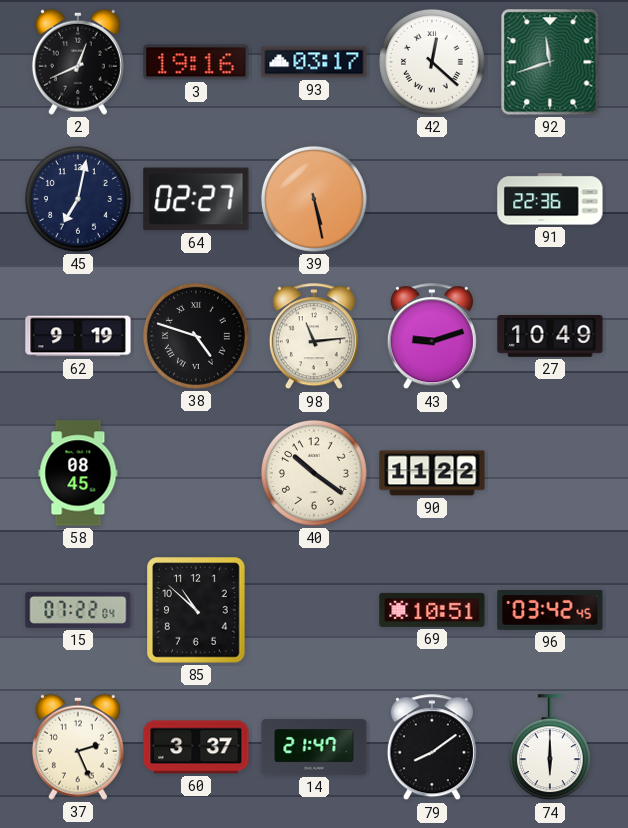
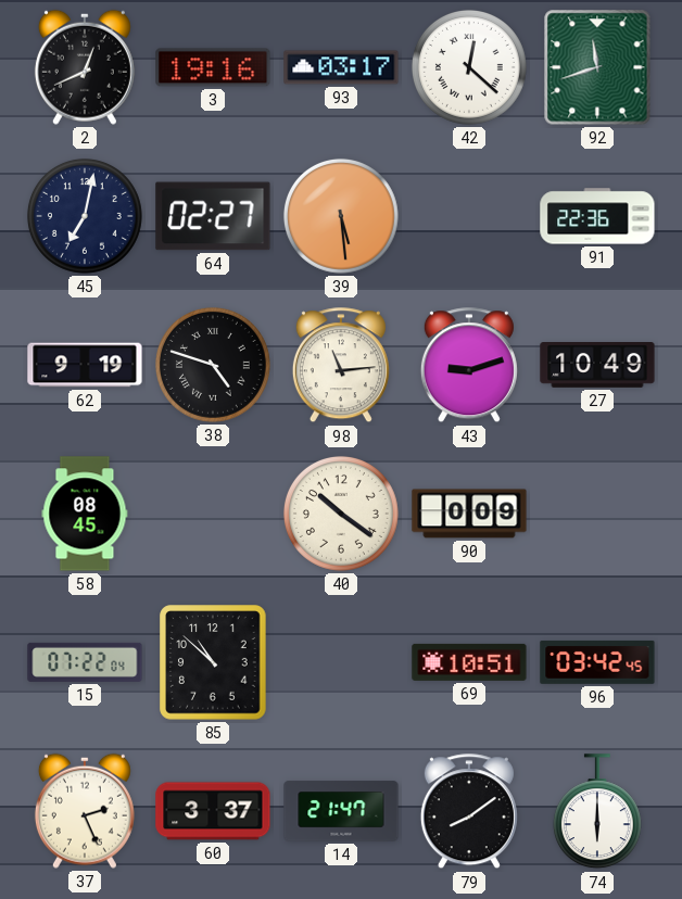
39: 5:28 -> 5:29
90: 11:22 -> 0:09
